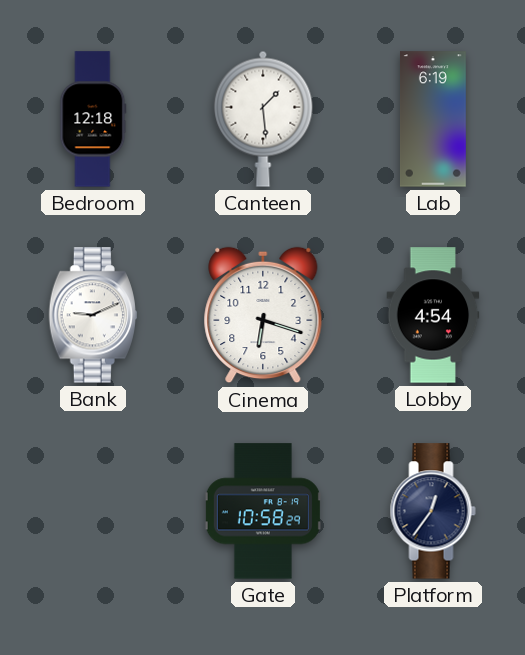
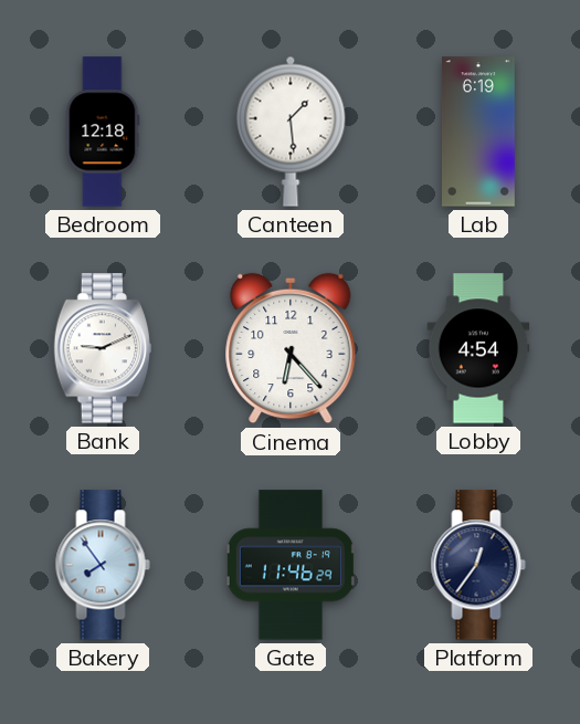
Cinema: 6:18 -> 6:23
Bakery: none -> 7:54
Gate: 10:58 -> 11:46
